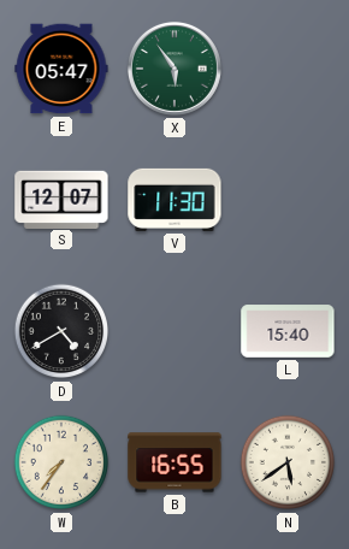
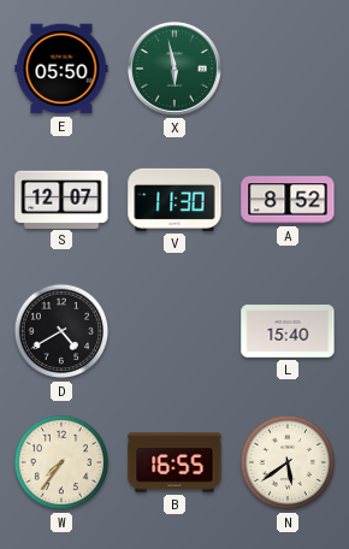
E: 05:47 -> 05:50
X: 5:54 -> 5:58
A: none -> 8:52
